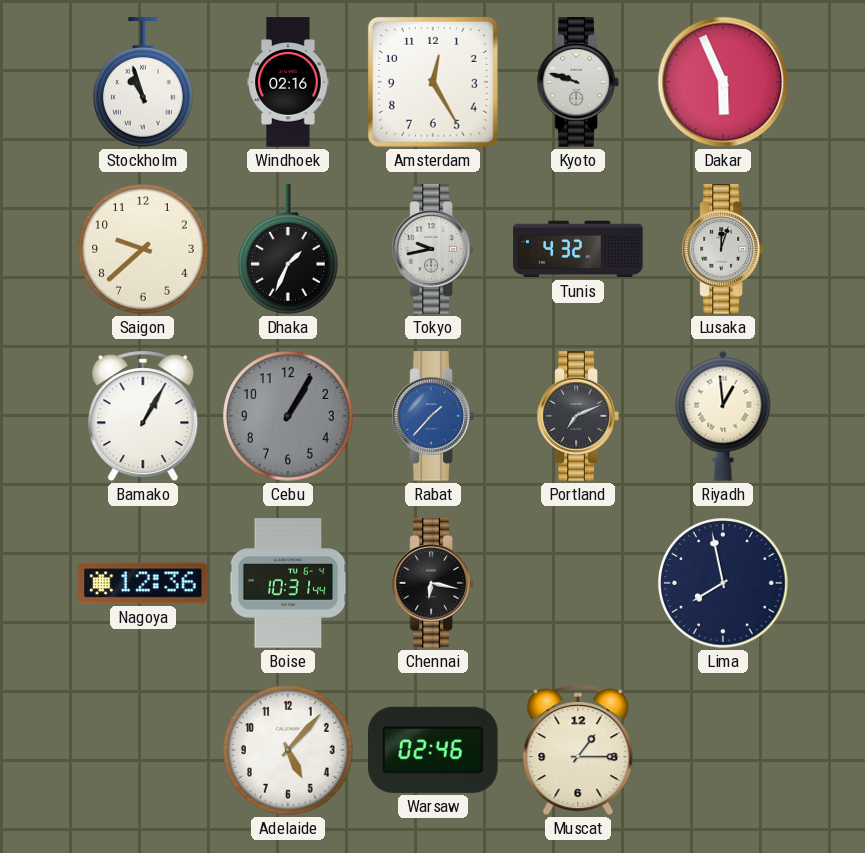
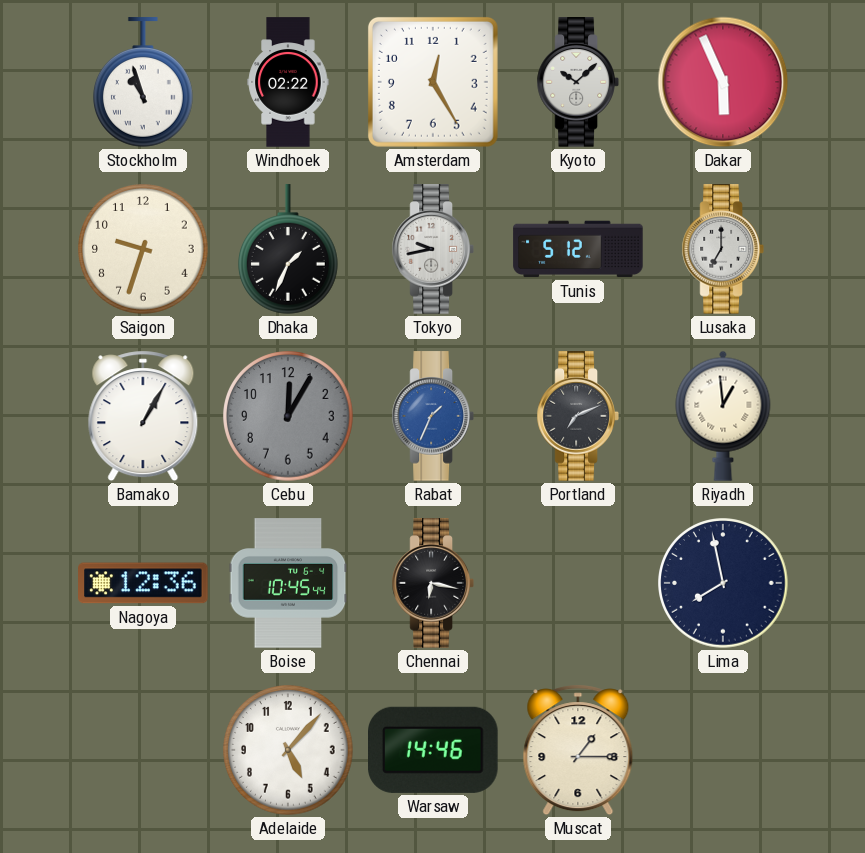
Windhoek: 02:16 -> 02:22
Kyoto: 9:48 -> 10:08
Saigon: 9:38 -> 9:33
Tunis: 4:32 -> 5:12
Lusaka: 12:03 -> 7:00
Cebu: 1:05 -> 12:05
Rabat: 1:37 -> 1:34
Boise: 10:31 -> 10:45
Warsaw: 02:46 -> 14:46
